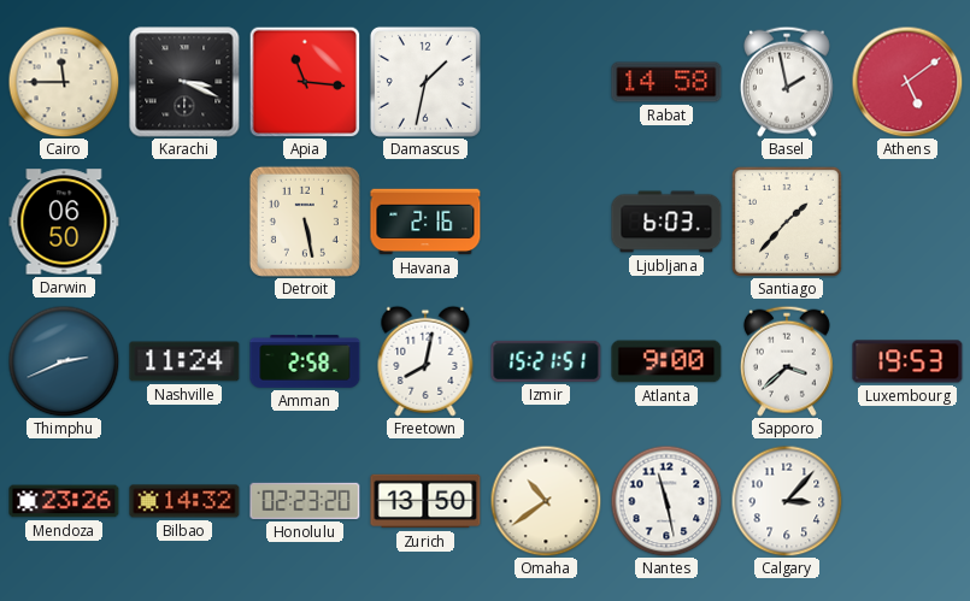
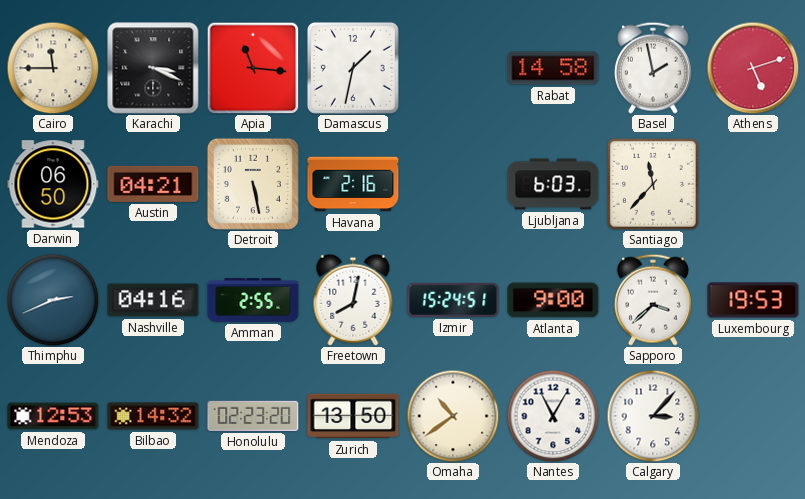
Athens: 5:09 -> 5:12
Austin: none -> 04:21
Santiago: 1:37 -> 11:37
Nashville: 11:24 -> 04:16
Amman: 2:58 -> 2:55
Izmir: 15:21 -> 15:24
Mendoza: 23:26 -> 12:53
Nantes: 11:28 -> 11:05
